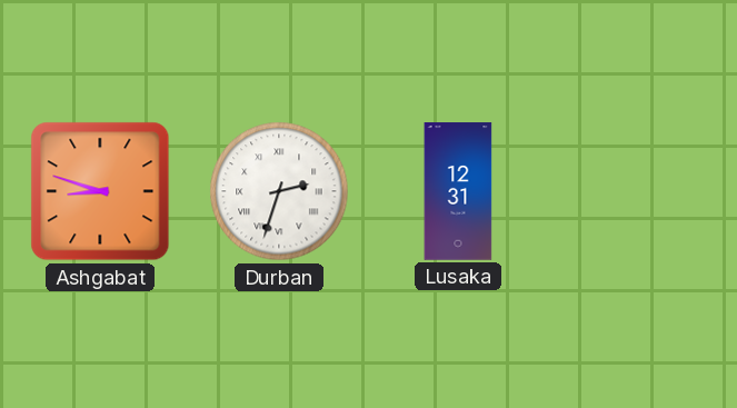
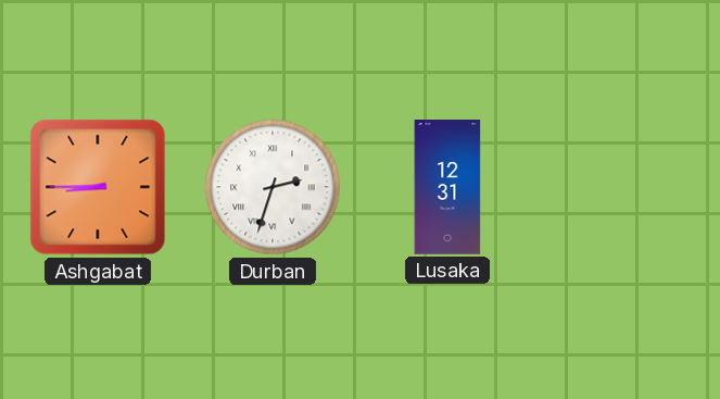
Ashgabat: 8:48 -> 8:45
